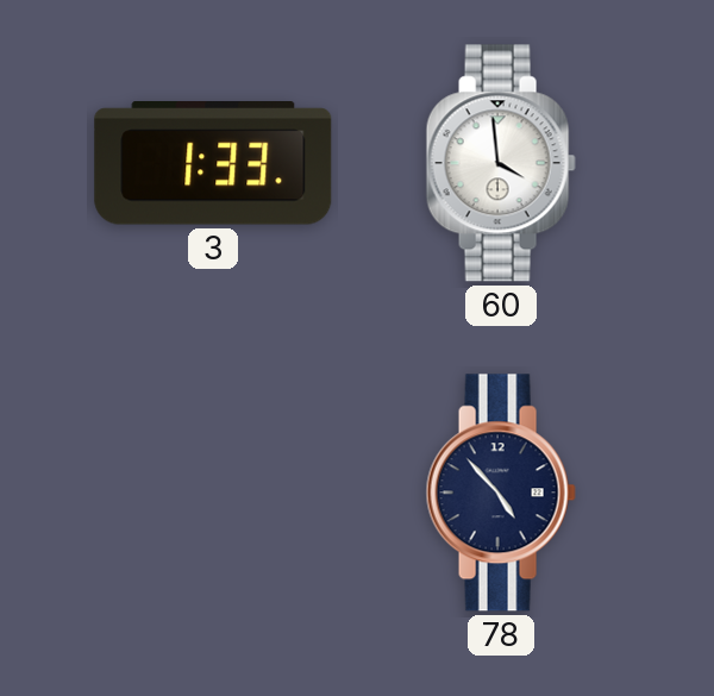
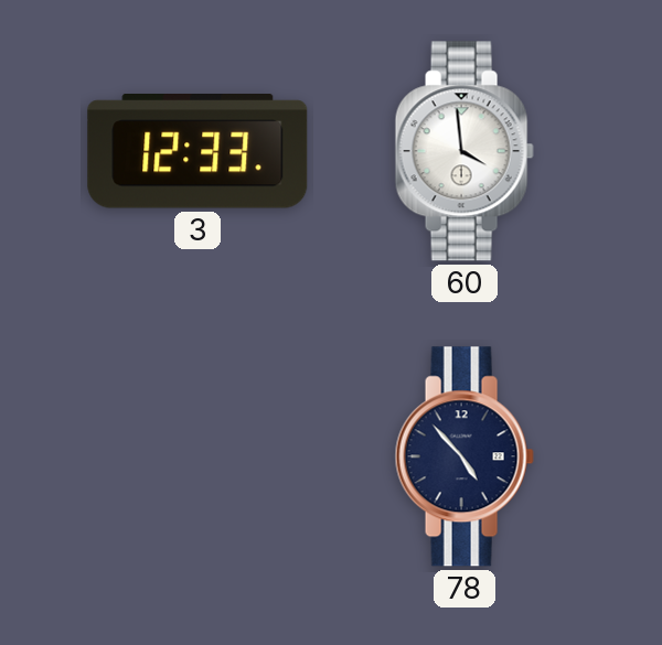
3: 1:33 -> 12:33
